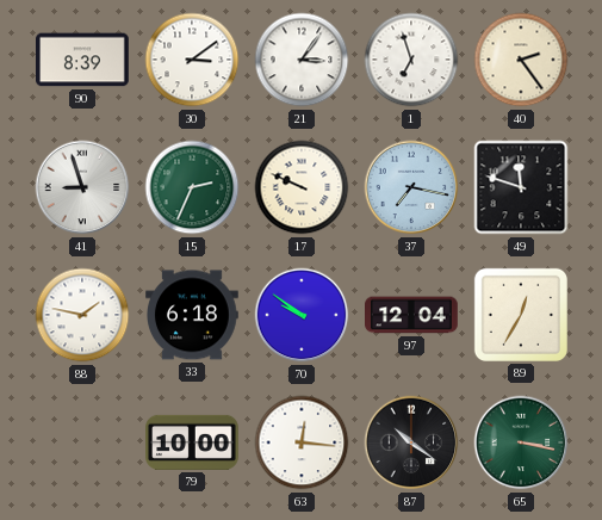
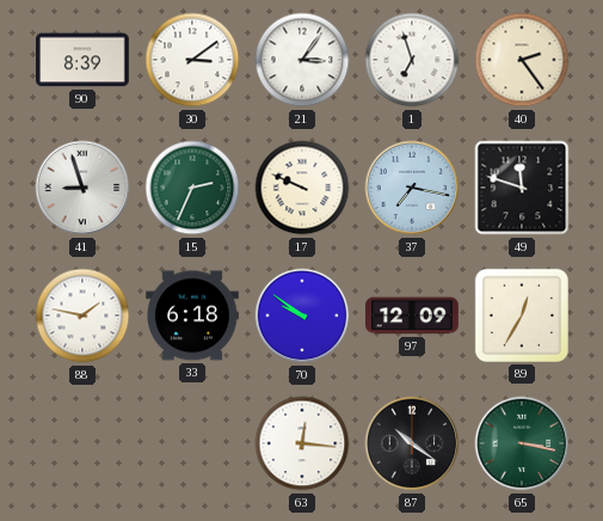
97: 12:04 -> 12:09
79: 10:00 -> none
